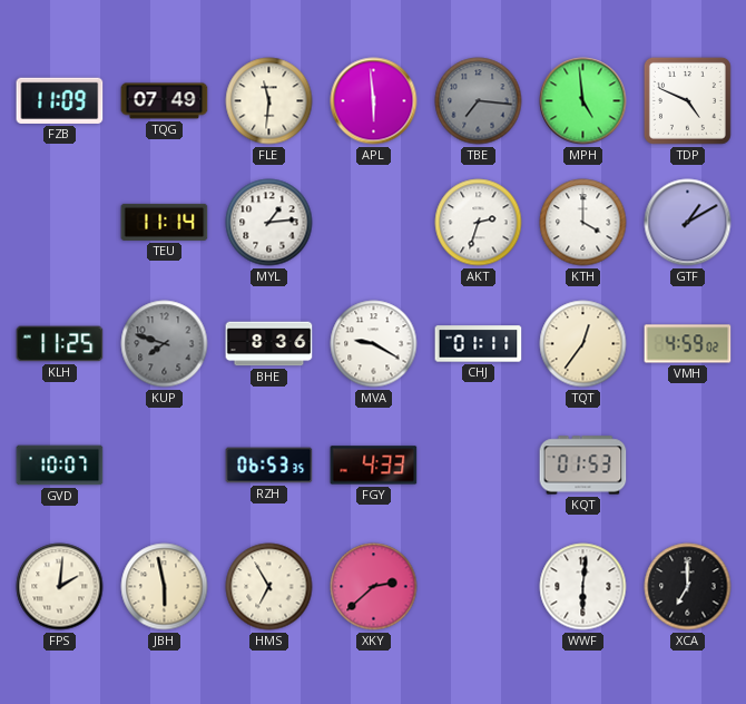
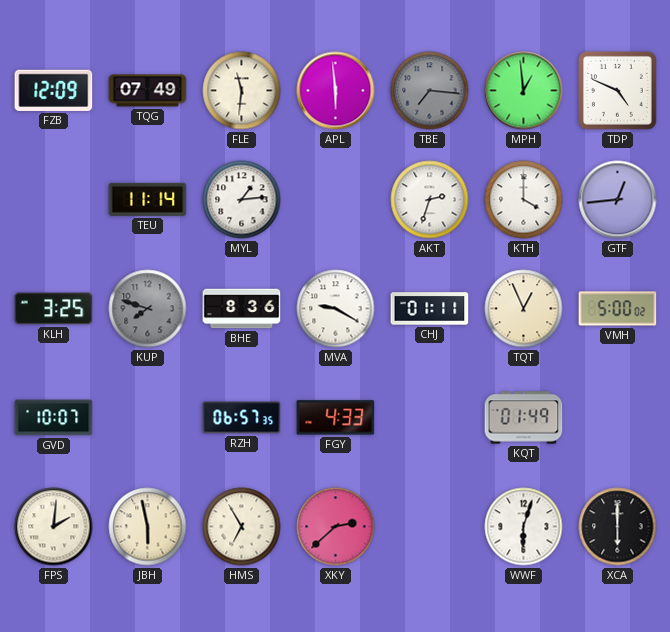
FZB: 11:09 -> 12:09
MPH: 4:59 -> 12:59
GTF: 1:10 -> 12:44
KLH: 11:25 -> 3:25
TQT: 12:36 -> 12:56
VMH: 4:59 -> 5:00
RZH: 06:53 -> 06:57
KQT: 01:53 -> 01:49
WWF: 6:01 -> 6:03
XCA: 7:00 -> 6:00
